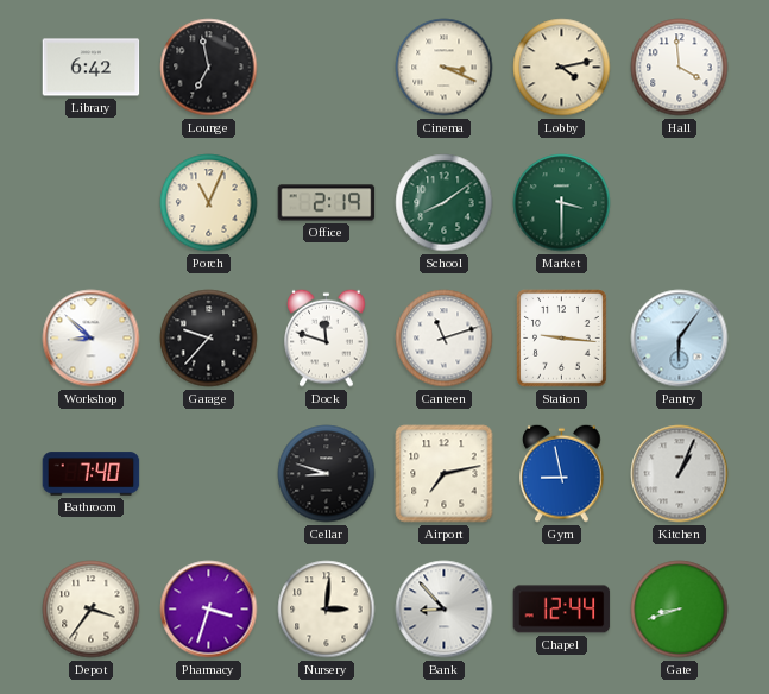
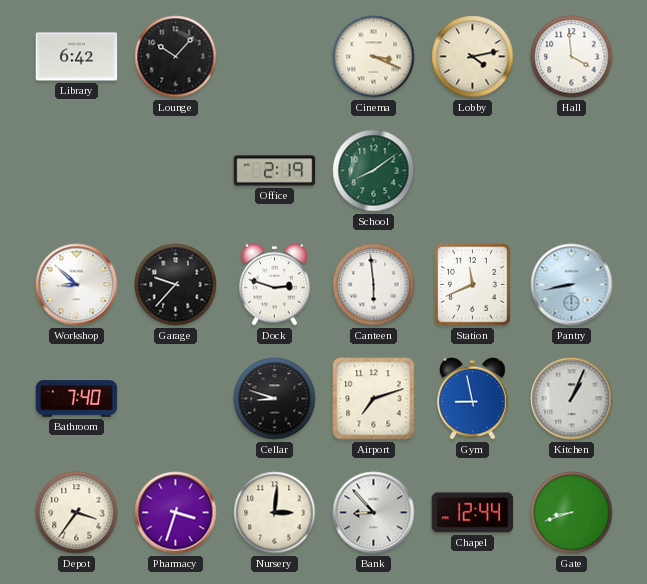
Lounge: 6:58 -> 10:07
Porch: 11:04 -> none
Market: 3:30 -> none
Dock: 11:48 -> 2:48
Canteen: 11:12 -> 5:59
Station: 9:16 -> 11:41
Pantry: 6:06 -> 8:43
Airport: 7:13 -> 7:12
